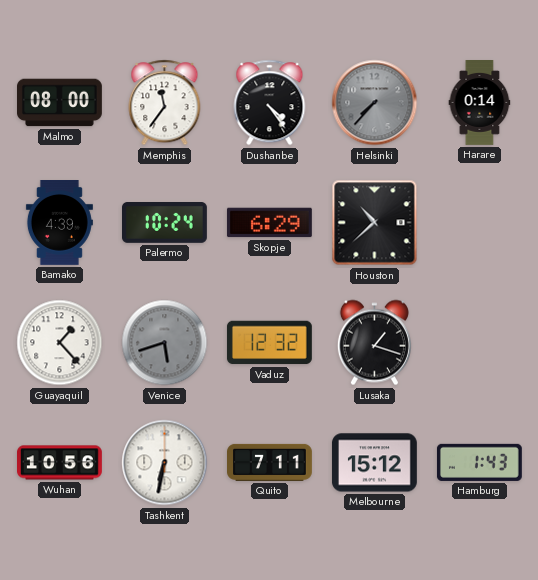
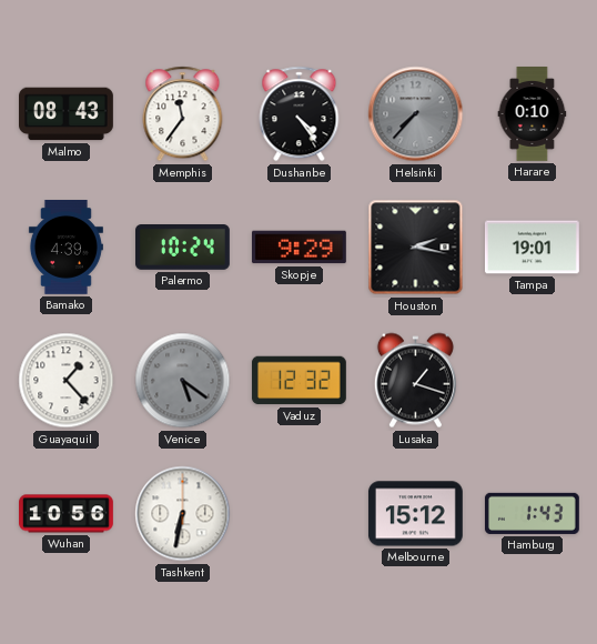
Malmo: 08:00 -> 08:43
Harare: 0:14 -> 0:10
Skopje: 6:29 -> 9:29
Houston: 10:38 -> 2:17
Tampa: none -> 19:01
Venice: 5:42 -> 5:21
Quito: 7:11 -> none
